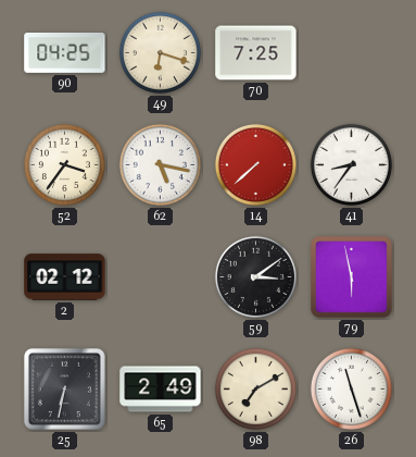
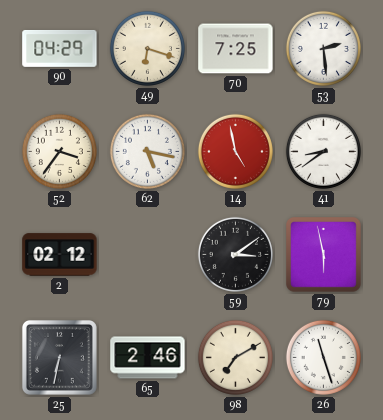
90: 04:25 -> 04:29
53: none -> 2:29
14: 7:38 -> 4:58
41: 8:36 -> 8:39
65: 2:49 -> 2:46
